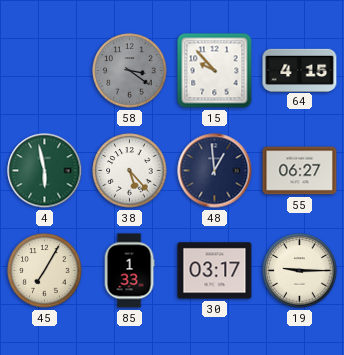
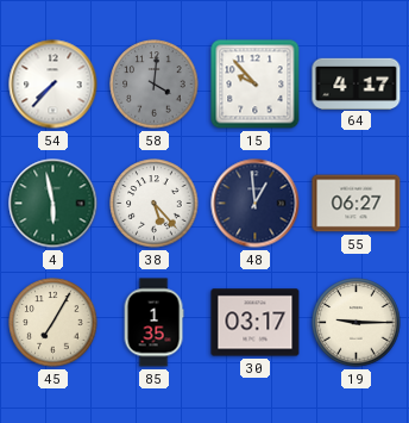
54: none -> 7:37
58: 3:21 -> 4:01
64: 4:15 -> 4:17
85: 1:33 -> 1:35
